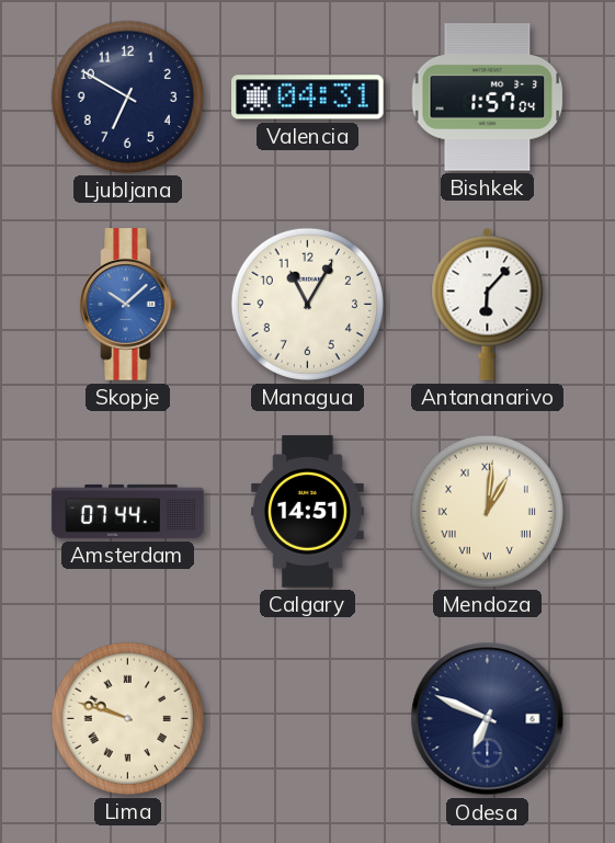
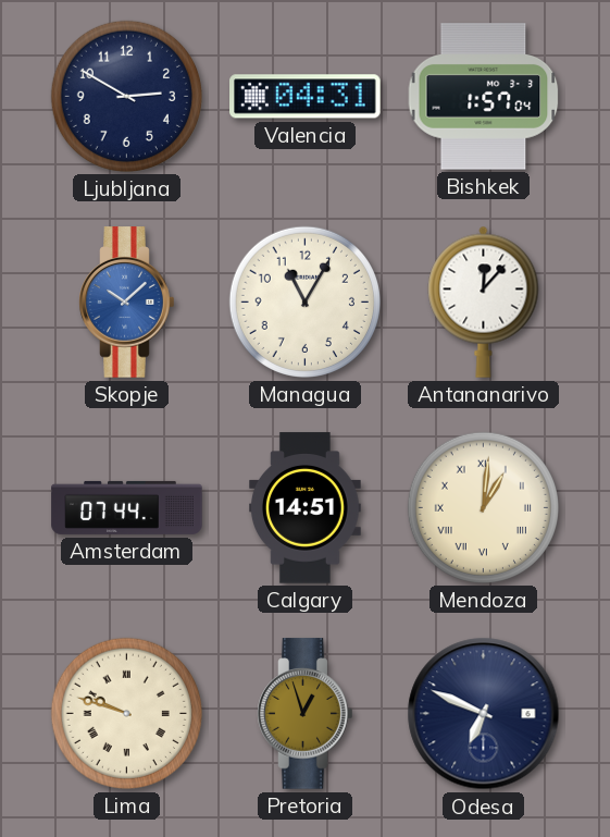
Ljubljana: 6:50 -> 2:50
Antananarivo: 6:07 -> 12:07
Pretoria: none -> 12:57
